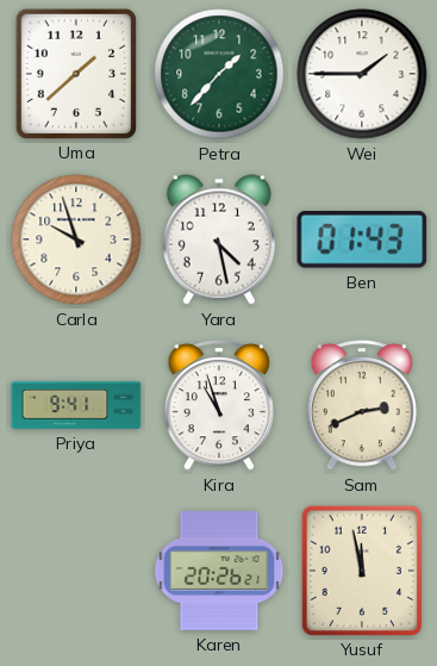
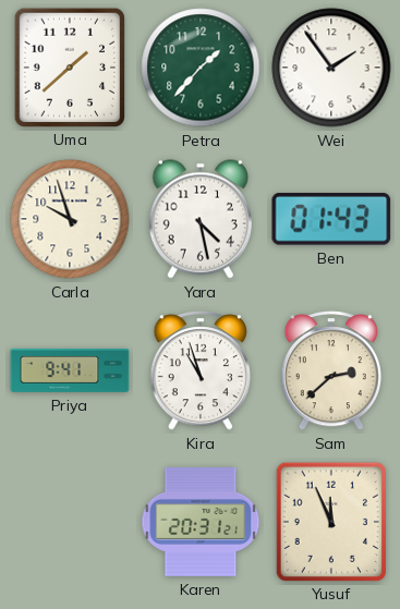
Wei: 1:45 -> 1:54
Sam: 2:41 -> 2:38
Karen: 20:26 -> 20:31
Yusuf: 11:58 -> 11:56
